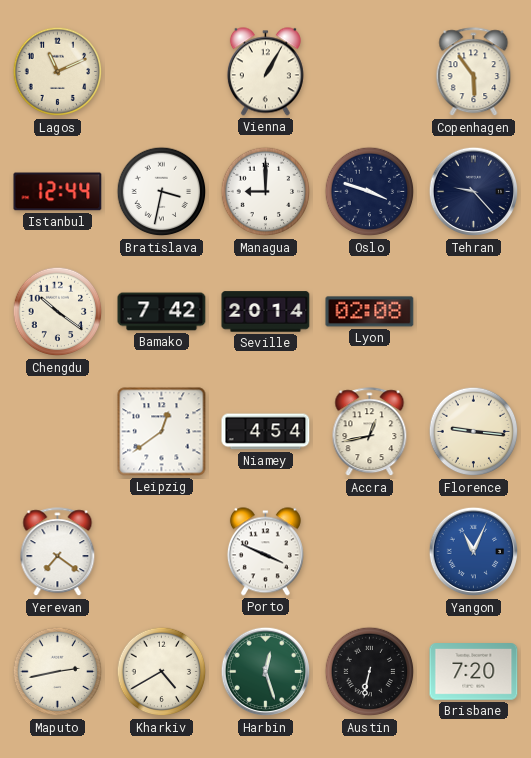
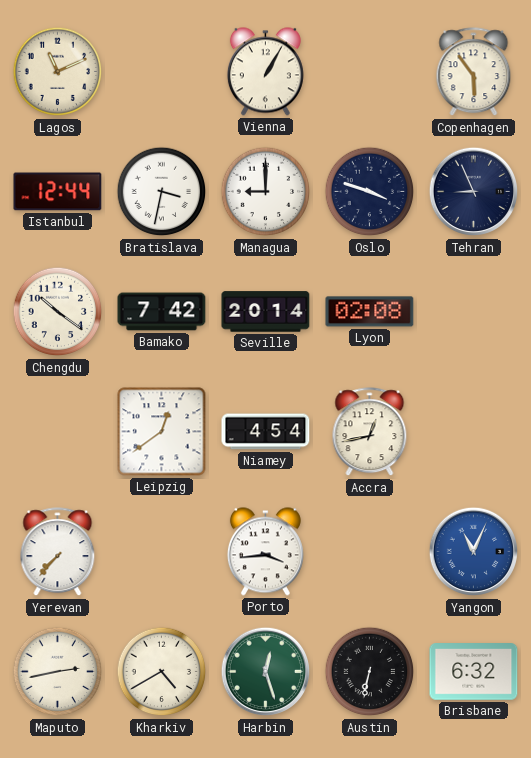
Tehran: 9:23 -> 8:56
Florence: 9:16 -> none
Yerevan: 7:21 -> 7:37
Porto: 3:49 -> 3:44
Brisbane: 7:20 -> 6:32
